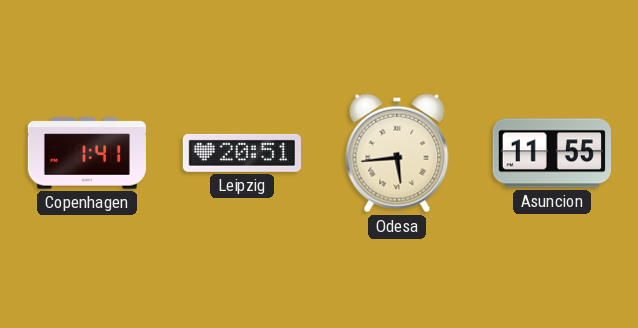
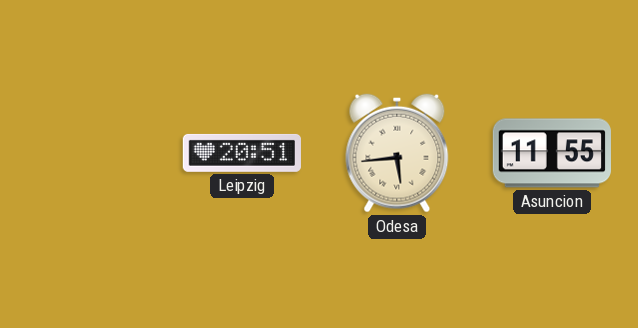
Copenhagen: 1:41 -> none
